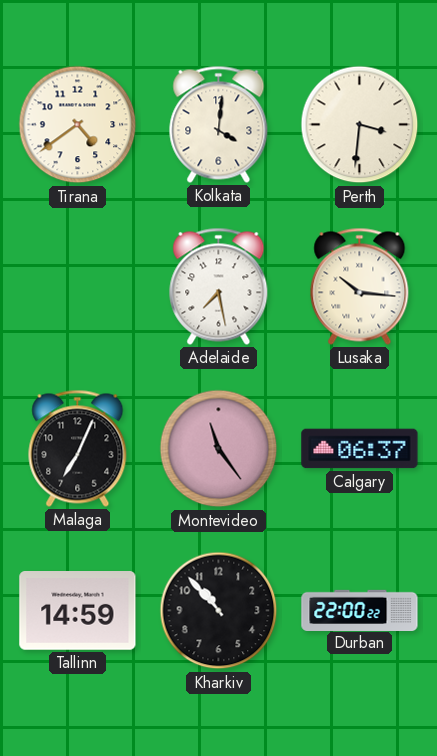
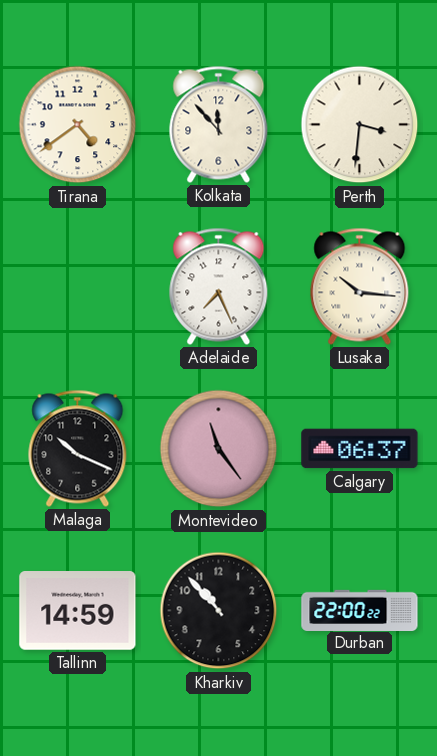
Kolkata: 4:01 -> 11:53
Adelaide: 7:28 -> 7:26
Malaga: 7:04 -> 10:19
